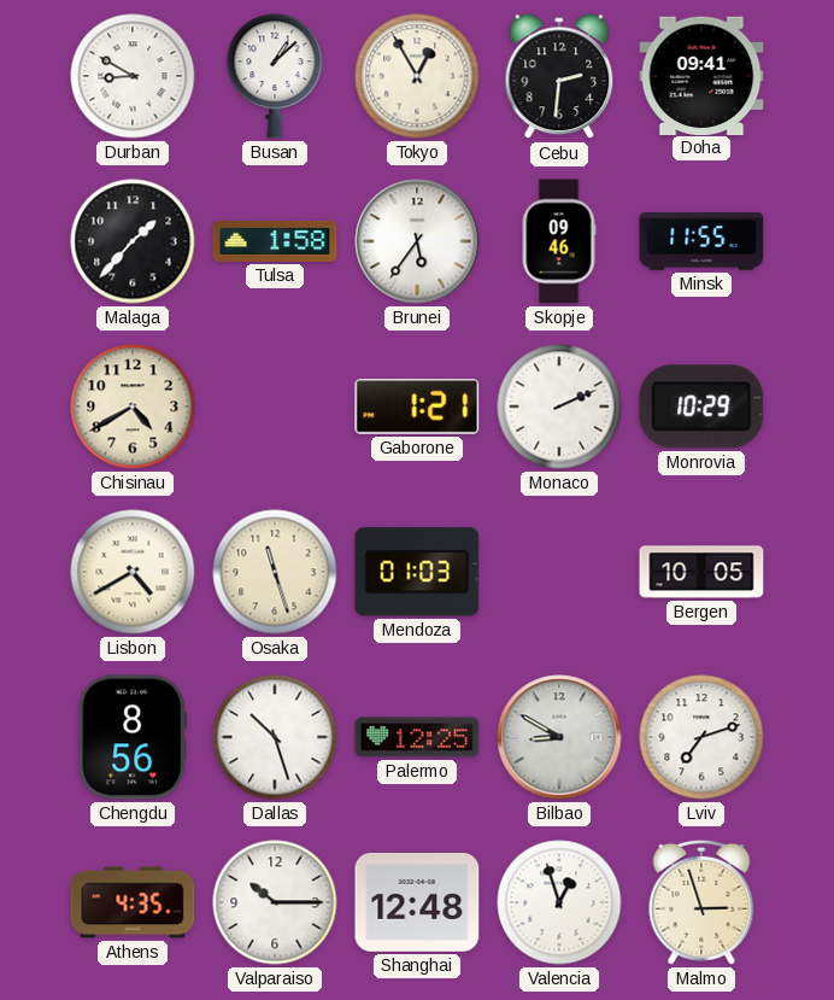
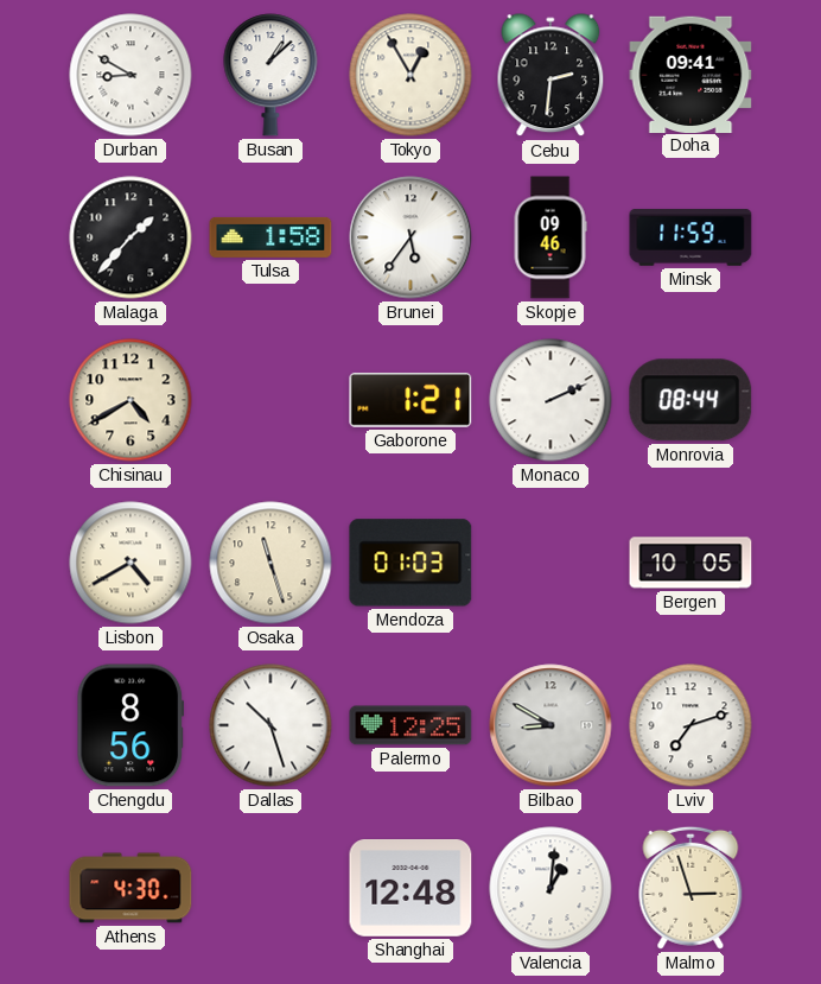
Minsk: 11:55 -> 11:59
Monrovia: 10:29 -> 08:44
Athens: 4:35 -> 4:30
Valparaiso: 10:15 -> none
Valencia: 12:57 -> 1:01
